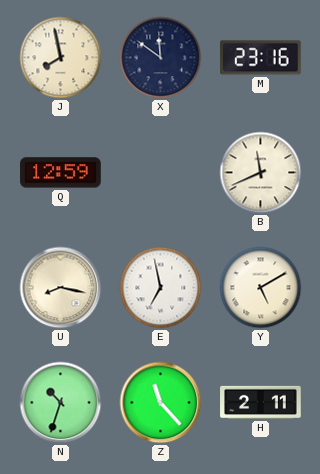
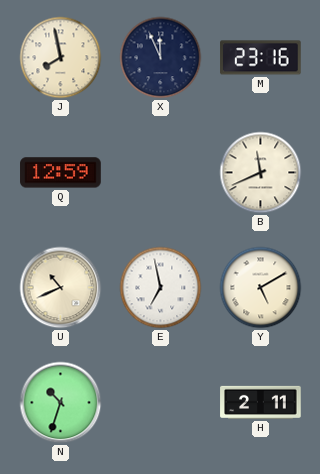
X: 11:51 -> 11:56
U: 8:17 -> 10:41
Z: 11:23 -> none
